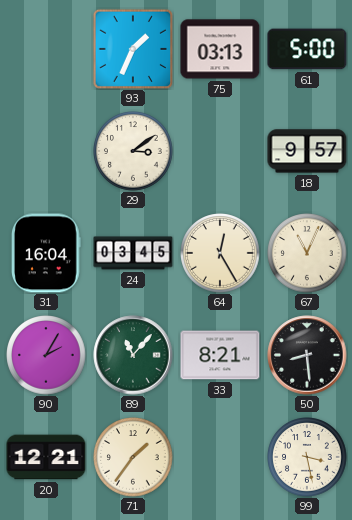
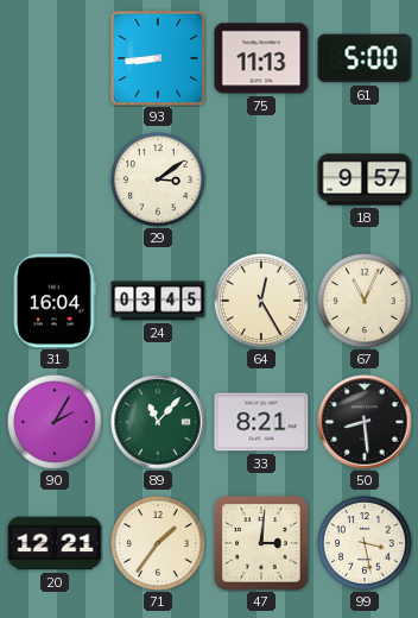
93: 1:34 -> 8:44
75: 03:13 -> 11:13
47: none -> 3:01
